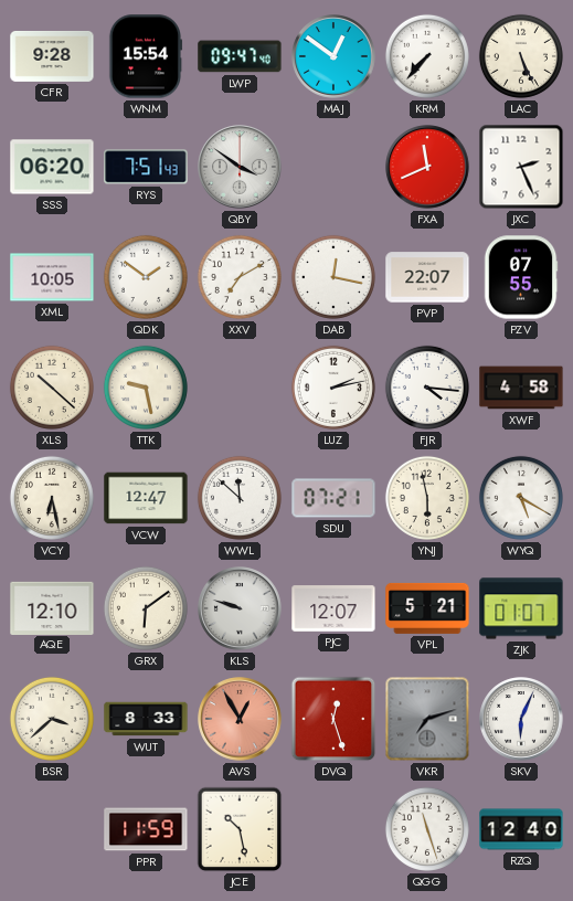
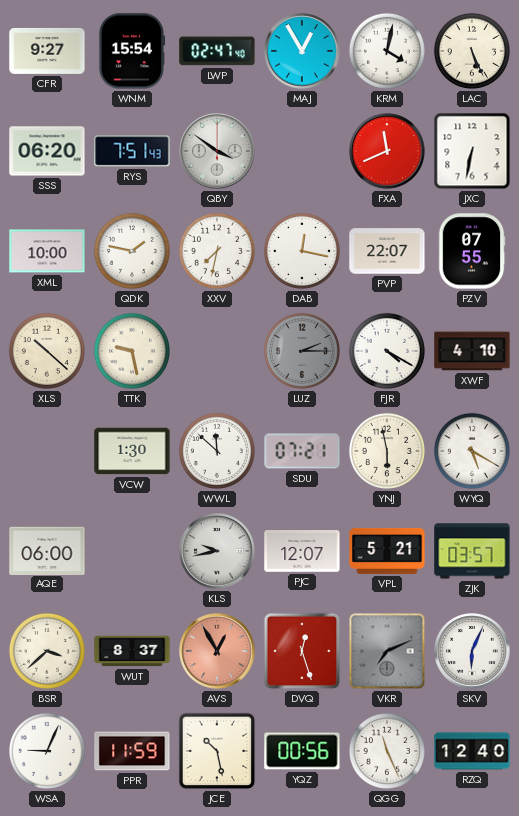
CFR: 9:28 -> 9:27
LWP: 09:47 -> 02:47
MAJ: 12:51 -> 12:55
KRM: 7:37 -> 4:02
JXC: 2:26 -> 6:32
XML: 10:05 -> 10:00
QDK: 1:51 -> 1:47
XXV: 7:10 -> 7:32
LUZ: 2:13 -> 2:15
LUZ dial: white -> grey
FJR: 4:16 -> 4:20
XWF: 4:58 -> 4:10
VCY: 6:28 -> none
VCW: 12:47 -> 1:30
AQE: 12:10 -> 06:00
GRX: 6:09 -> none
KLS: 9:48 -> 9:43
ZJK: 01:07 -> 03:57
WUT: 8:33 -> 8:37
VKR: 7:12 -> 7:11
WSA: none -> 9:04
YQZ: none -> 00:56
QGG: 11:27 -> 11:26
